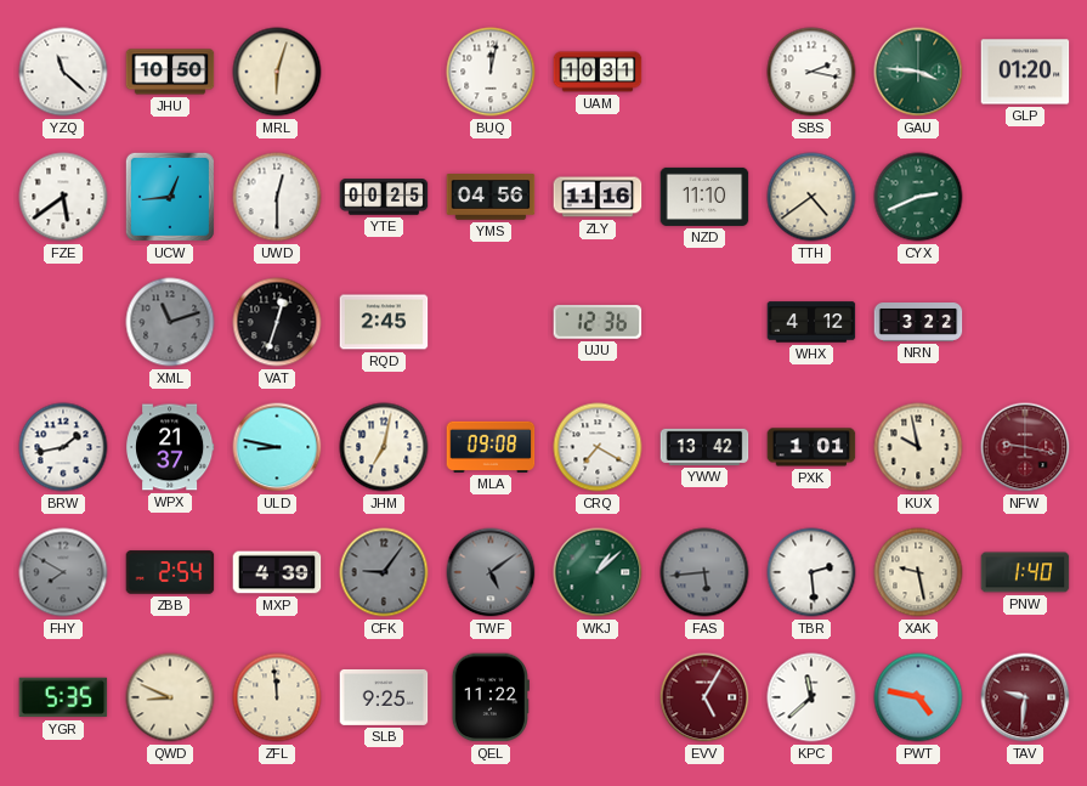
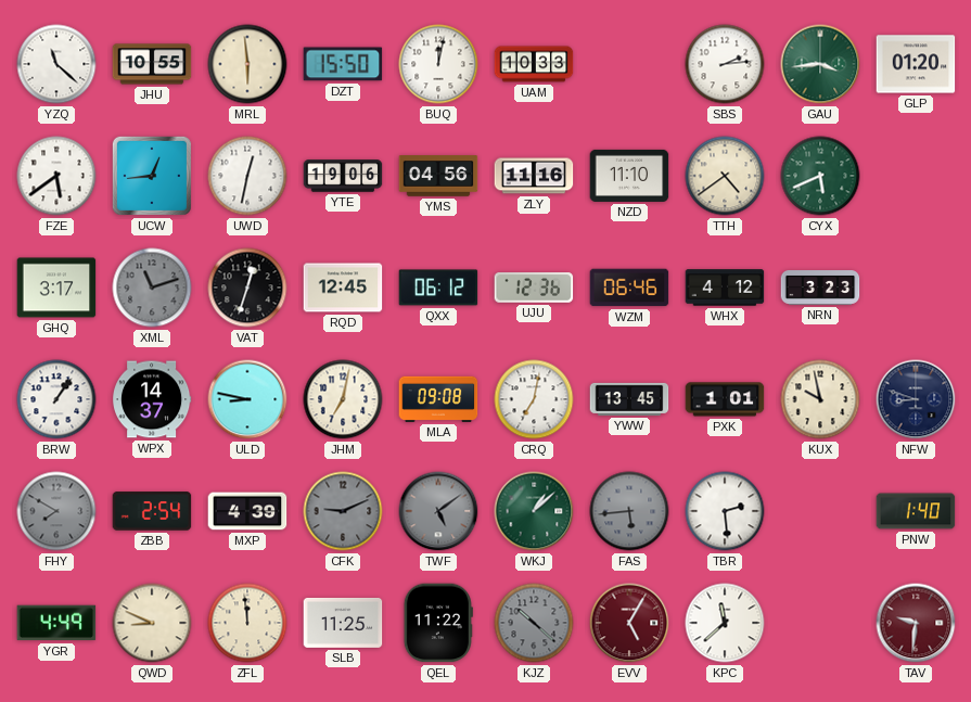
JHU: 10:50 -> 10:55
MRL: 6:03 -> 5:59
DZT: none -> 15:50
UAM: 10:31 -> 10:33
SBS: 2:17 -> 2:14
GAU: 3:46 -> 3:44
UWD: 12:30 -> 12:32
YTE: 00:25 -> 19:06
CYX: 2:41 -> 5:41
GHQ: none -> 3:17
RQD: 2:45 -> 12:45
QXX: none -> 06:12
WZM: none -> 06:46
NRN: 3:22 -> 3:23
BRW: 1:43 -> 1:06
WPX: 21:37 -> 14:37
CRQ: 7:20 -> 7:02
YWW: 13:42 -> 13:45
NFW: 9:17 -> 8:48
NFW dial: burgundy -> navy
CFK: 9:06 -> 9:11
XAK: 9:28 -> none
YGR: 5:35 -> 4:49
SLB: 9:25 -> 11:25
KJZ: none -> 10:22
PWT: 4:47 -> none
